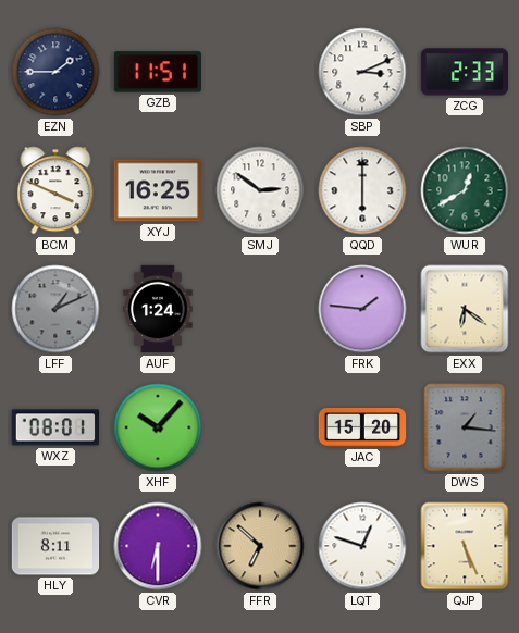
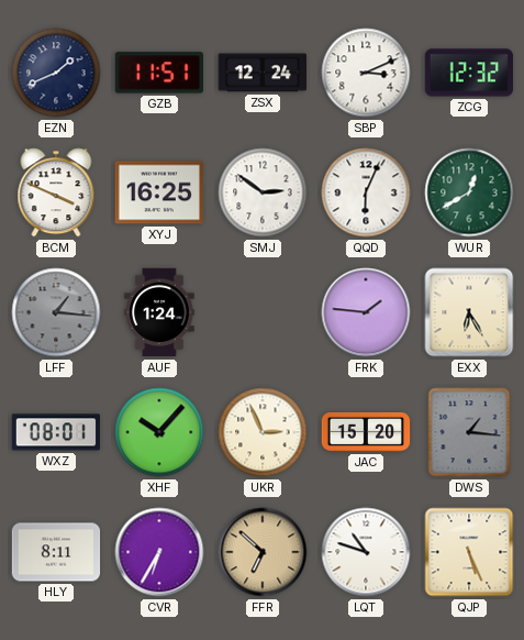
EZN: 1:45 -> 1:41
ZSX: none -> 12:24
ZCG: 2:33 -> 12:32
QQD: 6:00 -> 6:04
LFF: 1:11 -> 1:16
EXX: 6:21 -> 6:25
UKR: none -> 2:56
CVR: 6:30 -> 6:35
LQT: 12:48 -> 10:48
